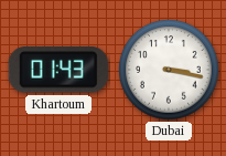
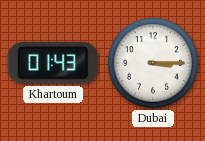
Dubai: 3:17 -> 3:15
